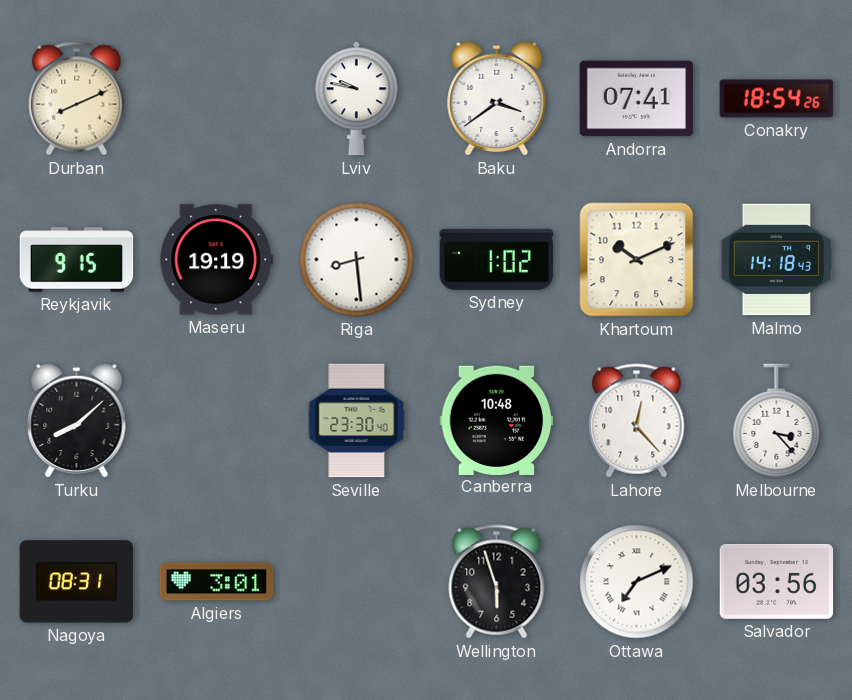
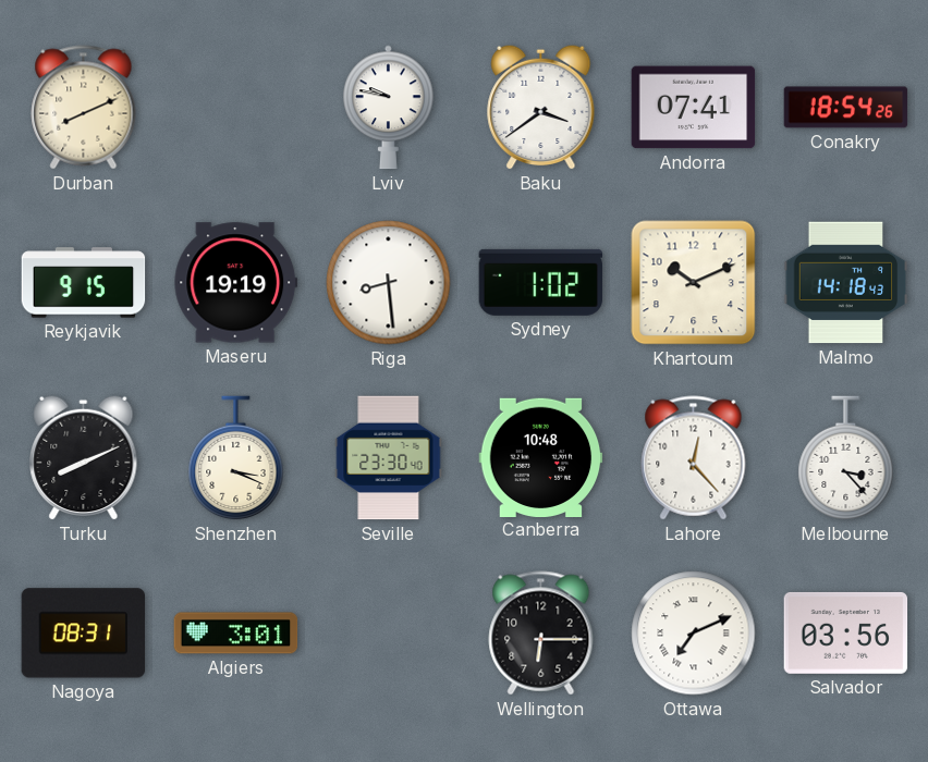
Turku: 8:08 -> 8:11
Shenzhen: none -> 3:19
Wellington: 5:57 -> 6:15
